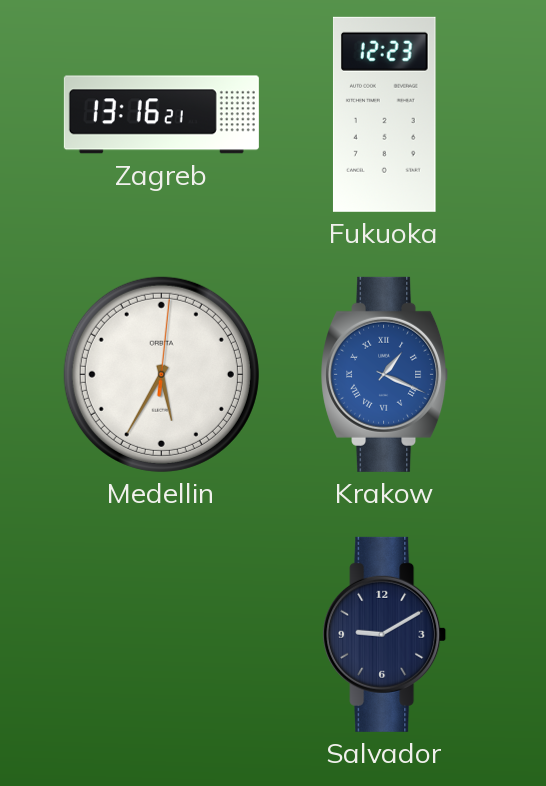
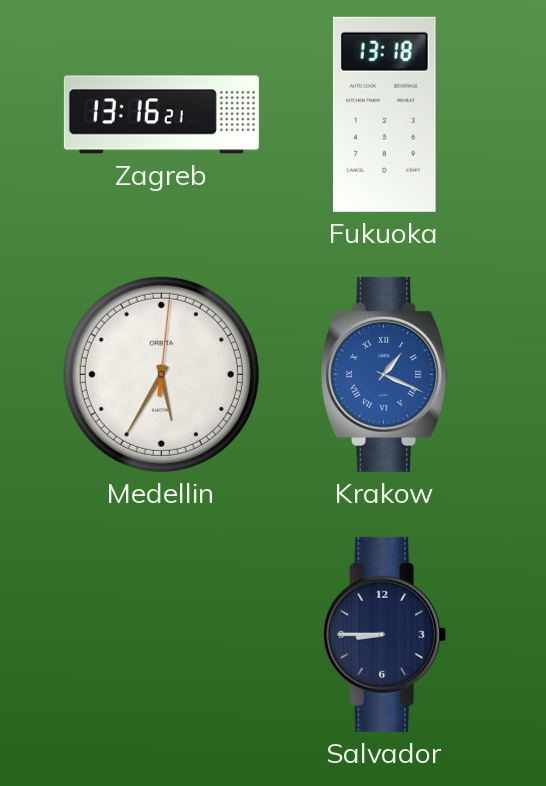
Fukuoka: 12:23 -> 13:18
Salvador: 9:10 -> 8:45
